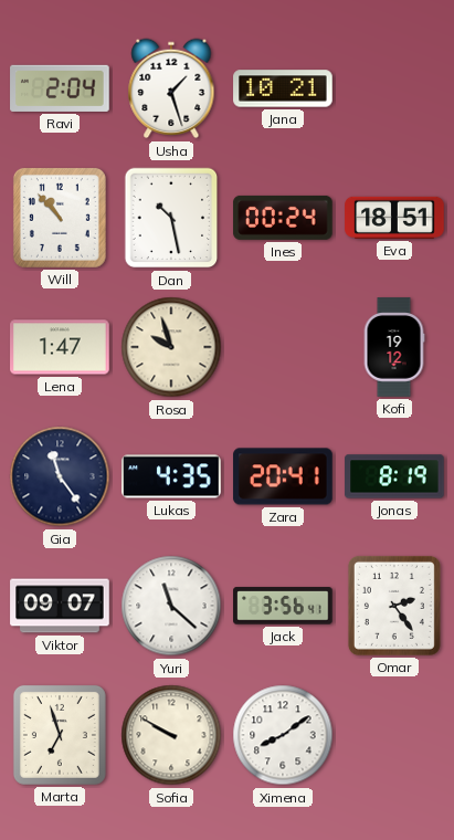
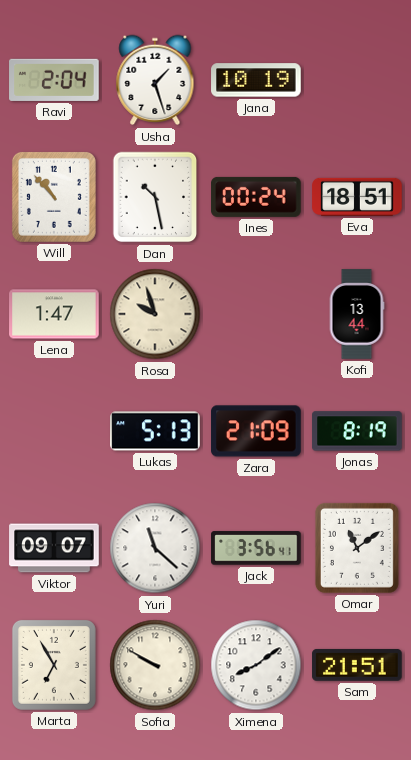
Jana: 10:21 -> 10:19
Kofi: 19:12 -> 13:44
Gia: 11:24 -> none
Lukas: 4:35 -> 5:13
Zara: 20:41 -> 21:09
Omar: 2:24 -> 11:09
Marta: 6:57 -> 6:55
Sam: none -> 21:51
